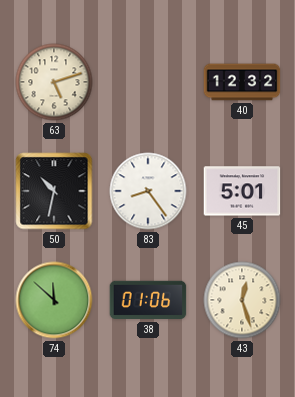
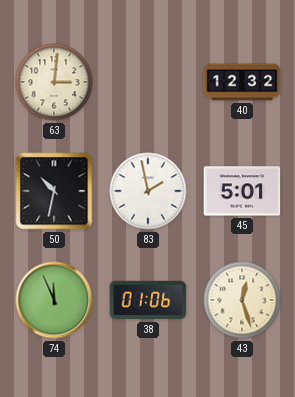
63: 5:12 -> 3:01
83: 8:24 -> 1:58
74: 11:52 -> 11:56
